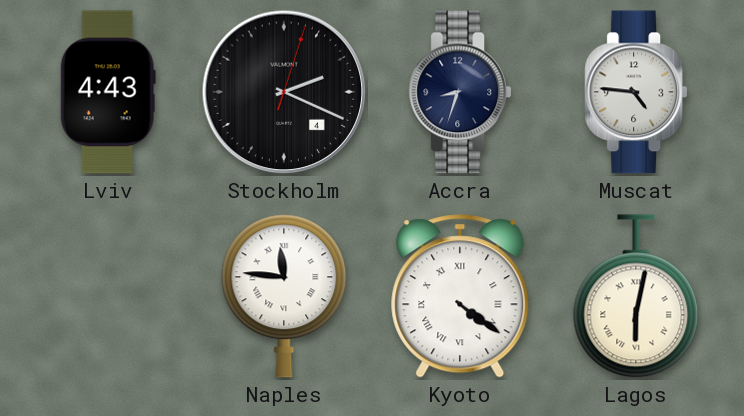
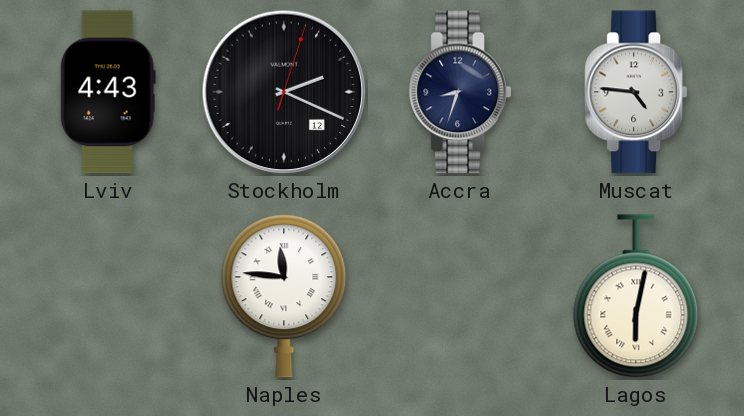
Stockholm date: 4 -> 12
Kyoto: 4:21 -> none
